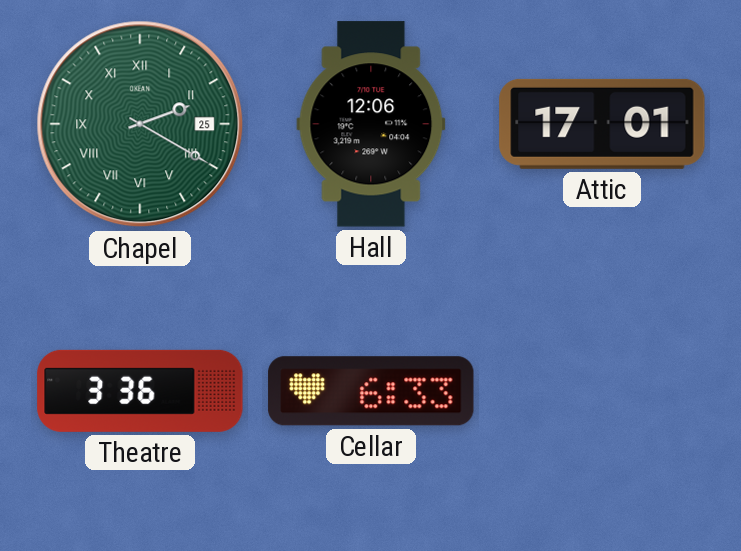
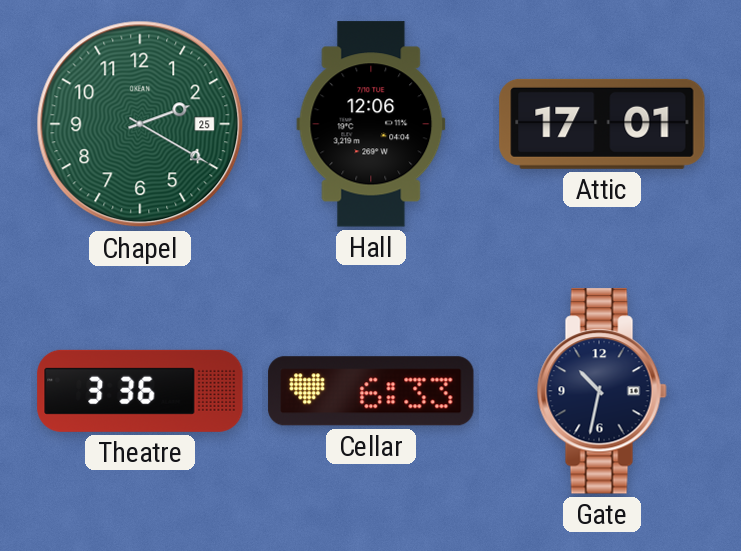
Chapel numerals: Roman -> Arabic
Gate: none -> 10:32
